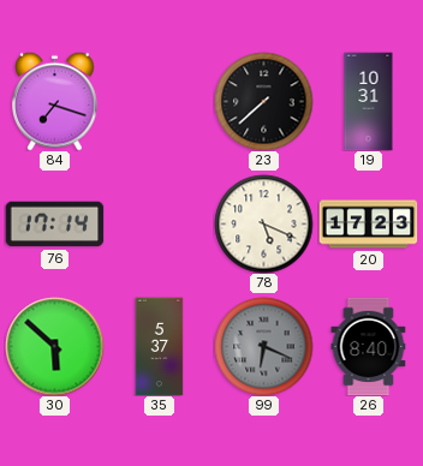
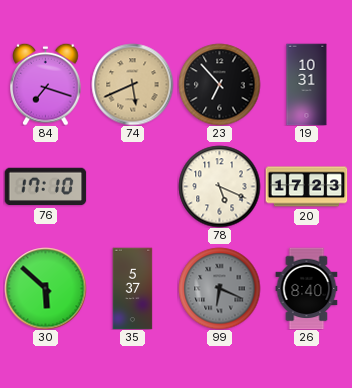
74: none -> 5:41
23: 7:38 -> 6:53
76: 17:14 -> 17:10
